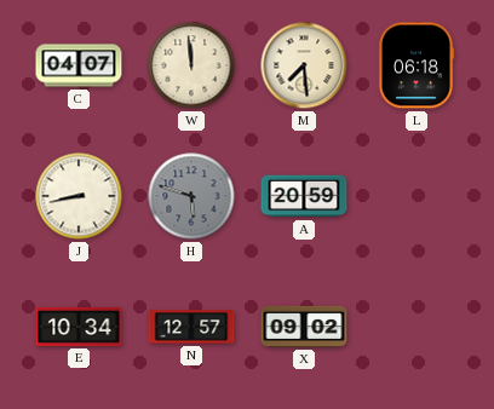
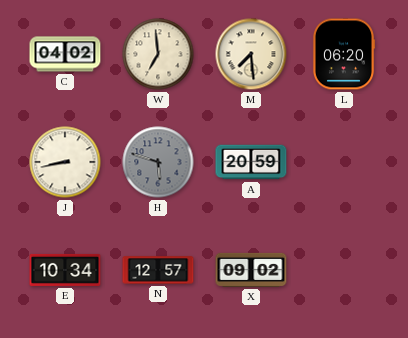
C: 04:07 -> 04:02
W: 11:59 -> 6:59
L: 06:18 -> 06:20
